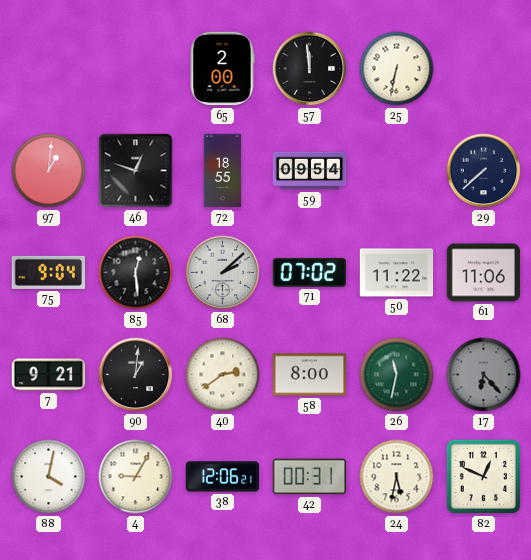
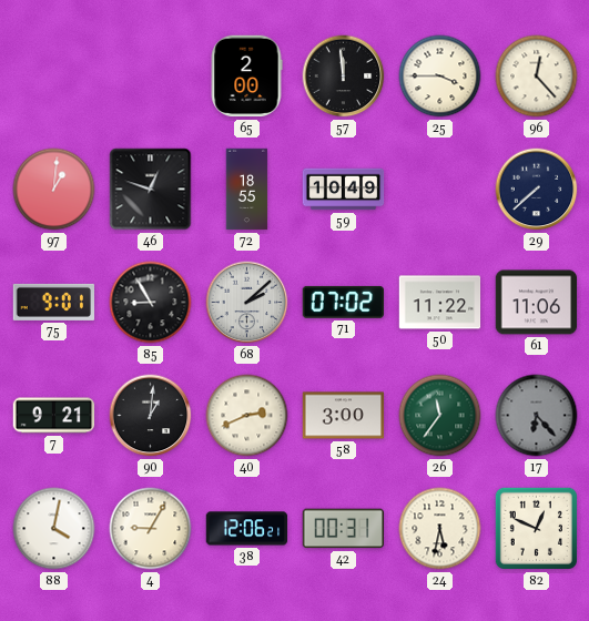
25: 6:32 -> 3:45
96: none -> 12:23
59: 09:54 -> 10:49
75: 9:04 -> 9:01
85: 12:29 -> 8:55
40: 2:39 -> 2:41
58: 8:00 -> 3:00
26: 11:32 -> 11:36
